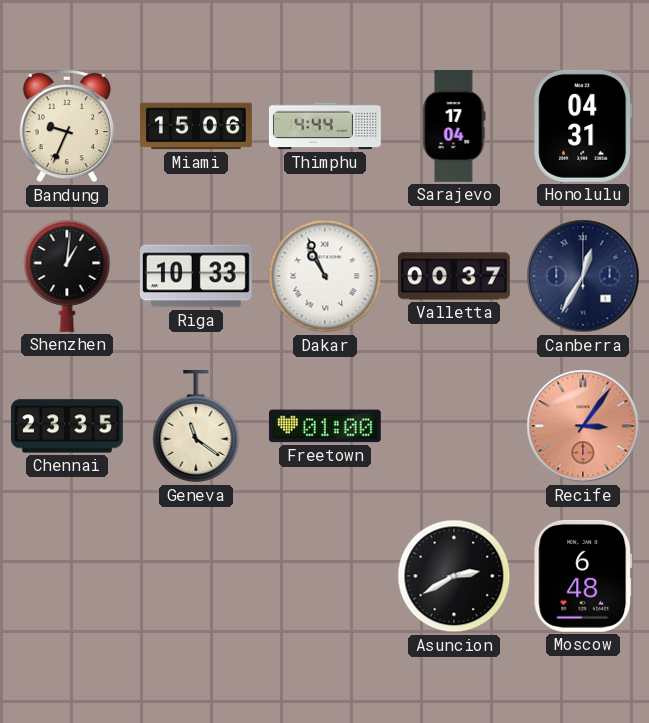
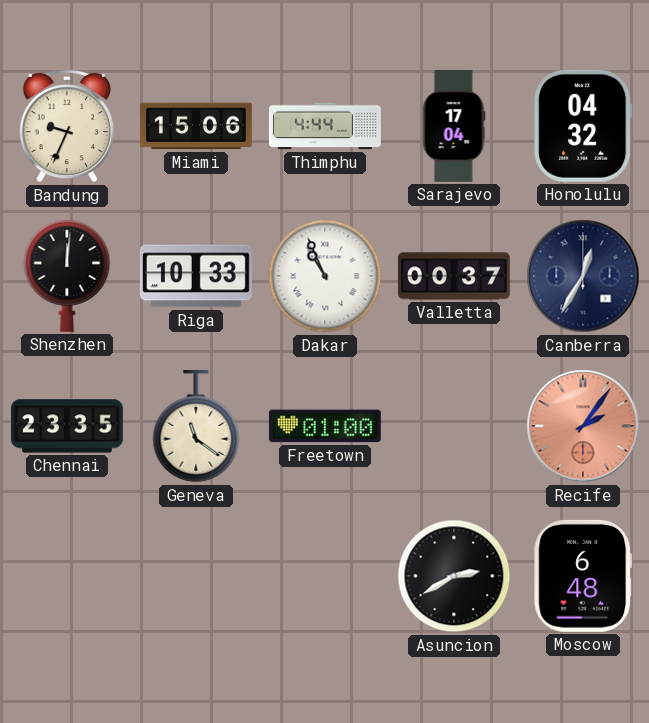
Honolulu: 04:31 -> 04:32
Shenzhen: 1:01 -> 12:01
Recife: 3:06 -> 2:06
